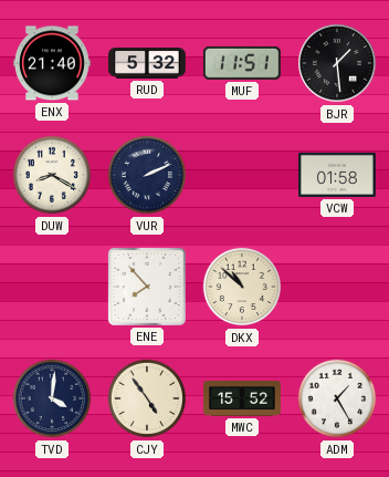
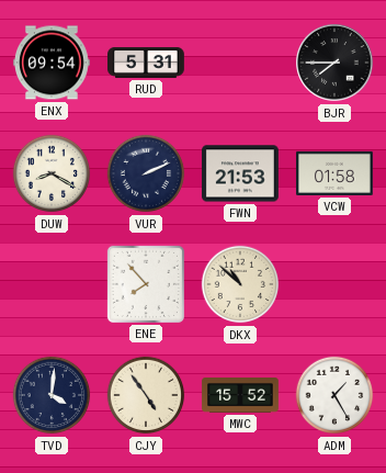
ENX: 21:40 -> 09:54
RUD: 5:32 -> 5:31
MUF: 11:51 -> none
BJR: 1:29 -> 7:45
FWN: none -> 21:53
